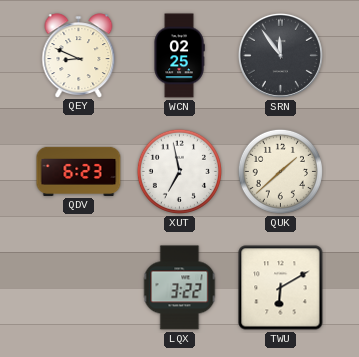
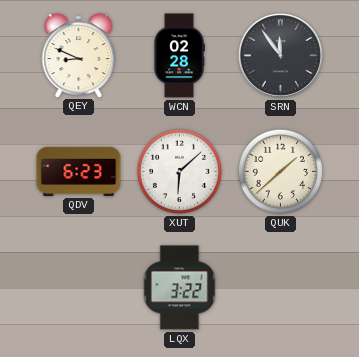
WCN: 02:25 -> 02:28
XUT: 6:58 -> 6:08
TWU: 6:10 -> none
